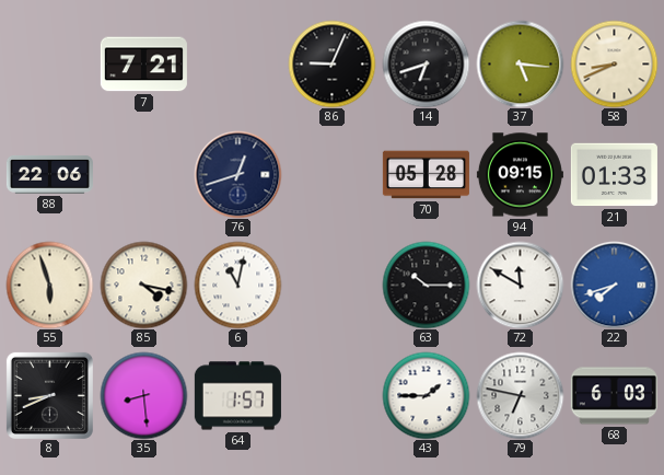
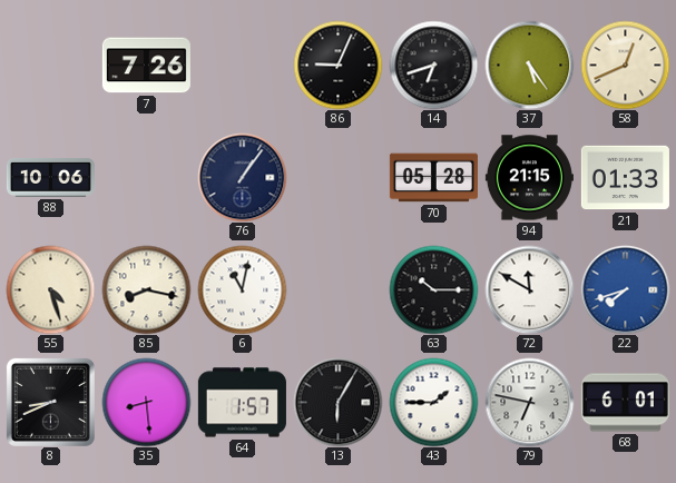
7: 7:21 -> 7:26
37: 5:16 -> 5:24
58: 8:41 -> 12:41
88: 22:06 -> 10:06
76: 12:42 -> 1:06
94: 09:15 -> 21:15
55: 5:57 -> 4:27
85: 4:17 -> 8:17
13: none -> 6:05
68: 6:03 -> 6:01
